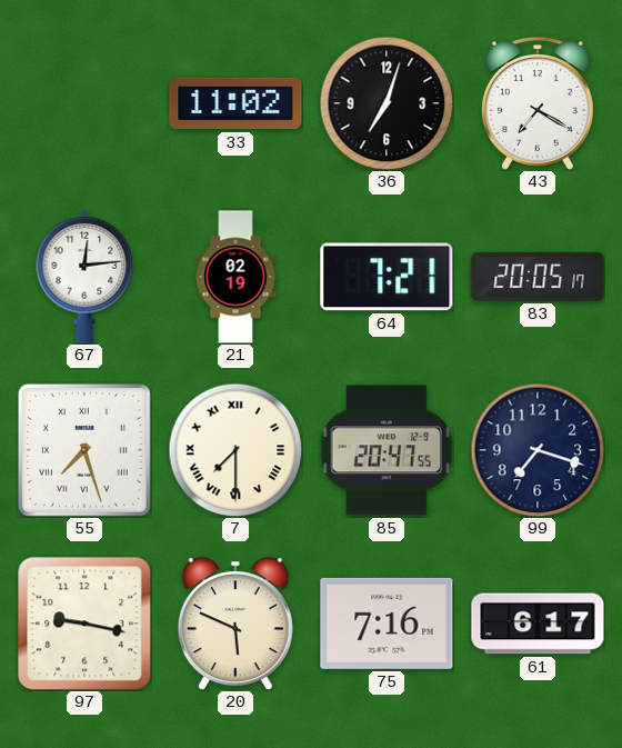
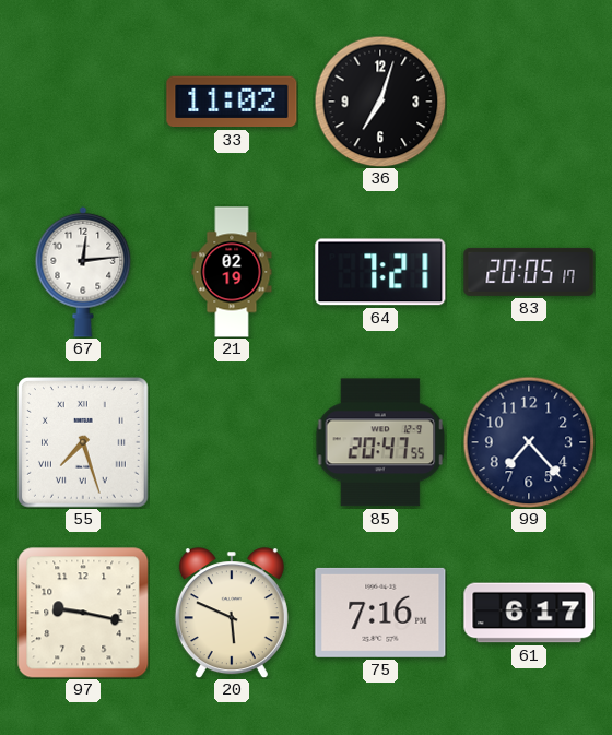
43: 7:20 -> none
7: 7:30 -> none
99: 7:18 -> 7:23
